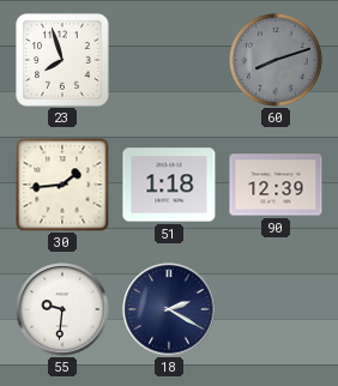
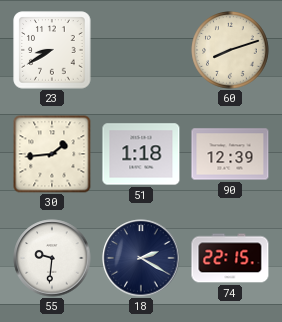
23: 7:57 -> 8:40
60 dial: grey -> cream
74: none -> 22:15
